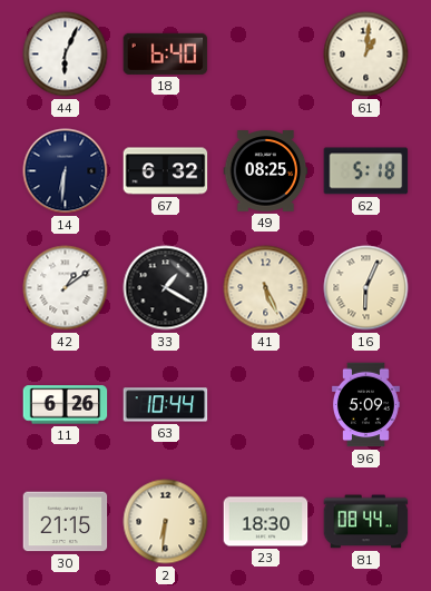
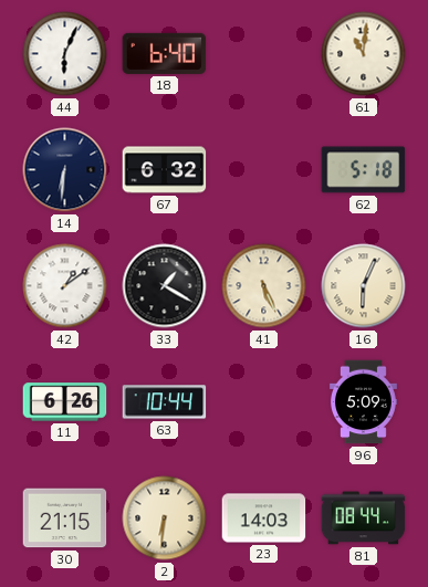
61: 1:01 -> 11:01
49: 08:25 -> none
23: 18:30 -> 14:03
